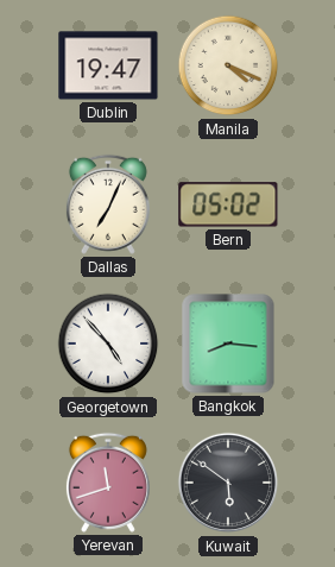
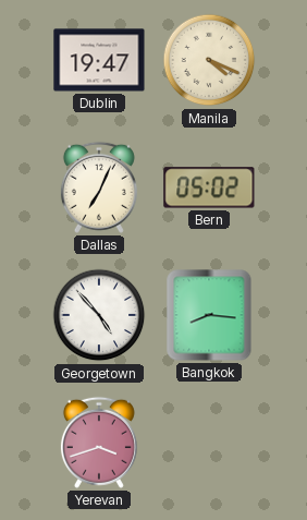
Yerevan: 11:42 -> 3:42
Kuwait: 5:51 -> none
